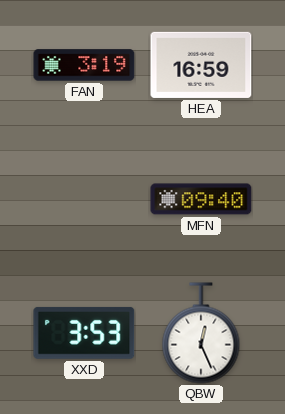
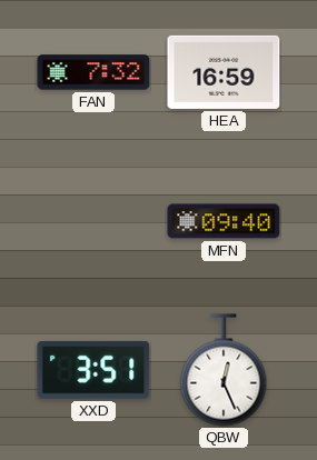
FAN: 3:19 -> 7:32
XXD: 3:53 -> 3:51
